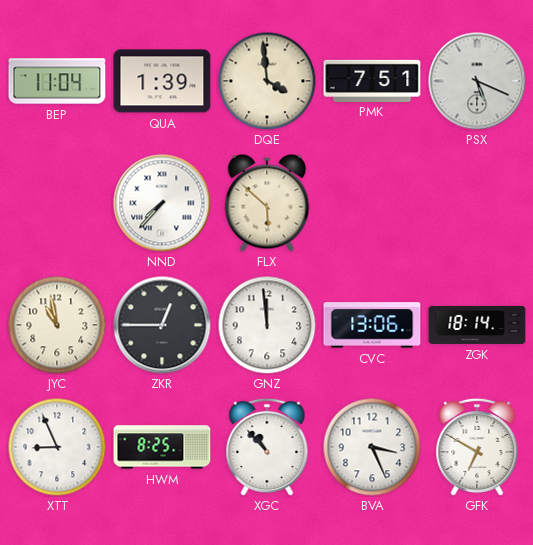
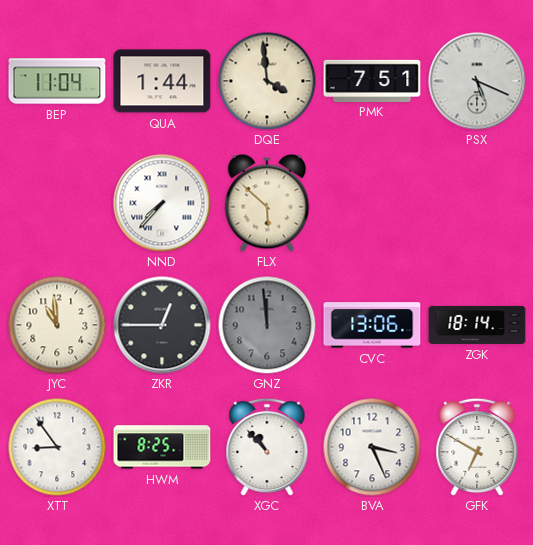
QUA: 1:39 -> 1:44
JYC: 10:58 -> 10:59
GNZ dial: white -> grey
XTT: 8:56 -> 8:54
